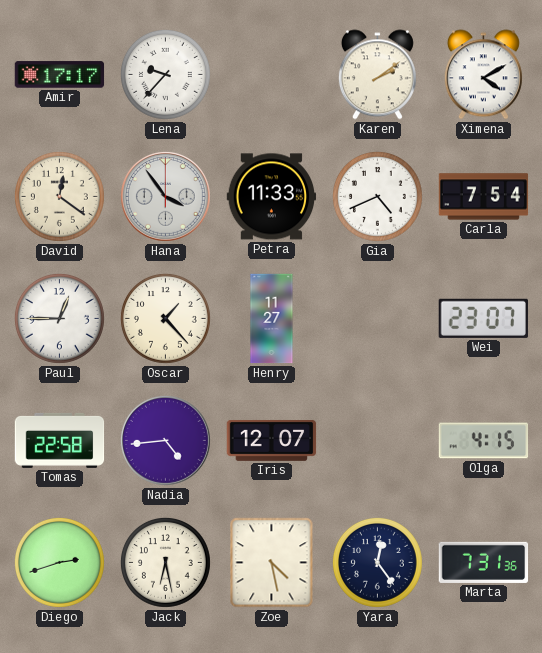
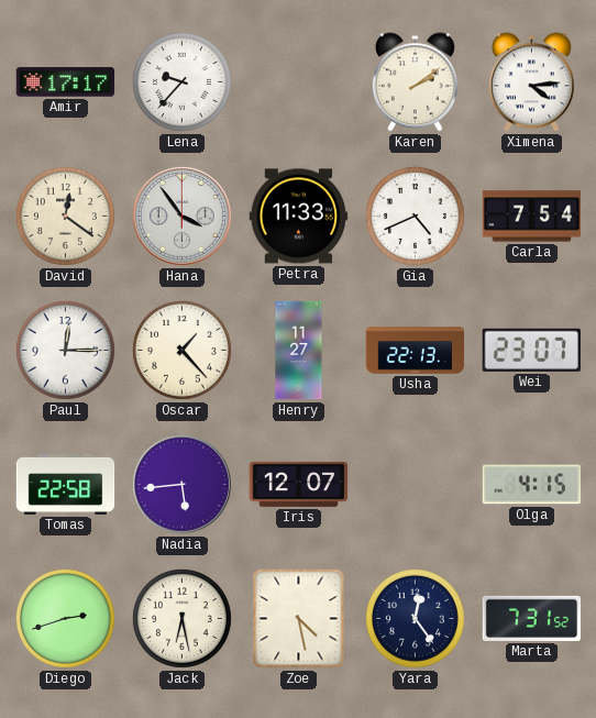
Ximena: 4:10 -> 4:14
Paul: 12:45 -> 12:15
Usha: none -> 22:13
Nadia: 4:44 -> 5:44
Marta: 7:31:36 -> 7:31:52
